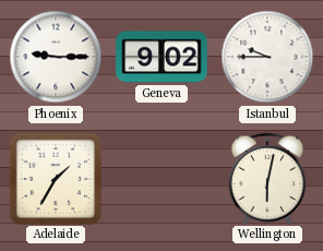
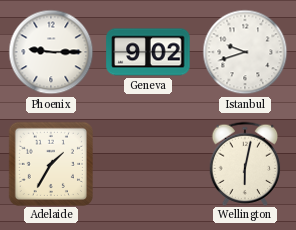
Istanbul: 9:45 -> 9:42
